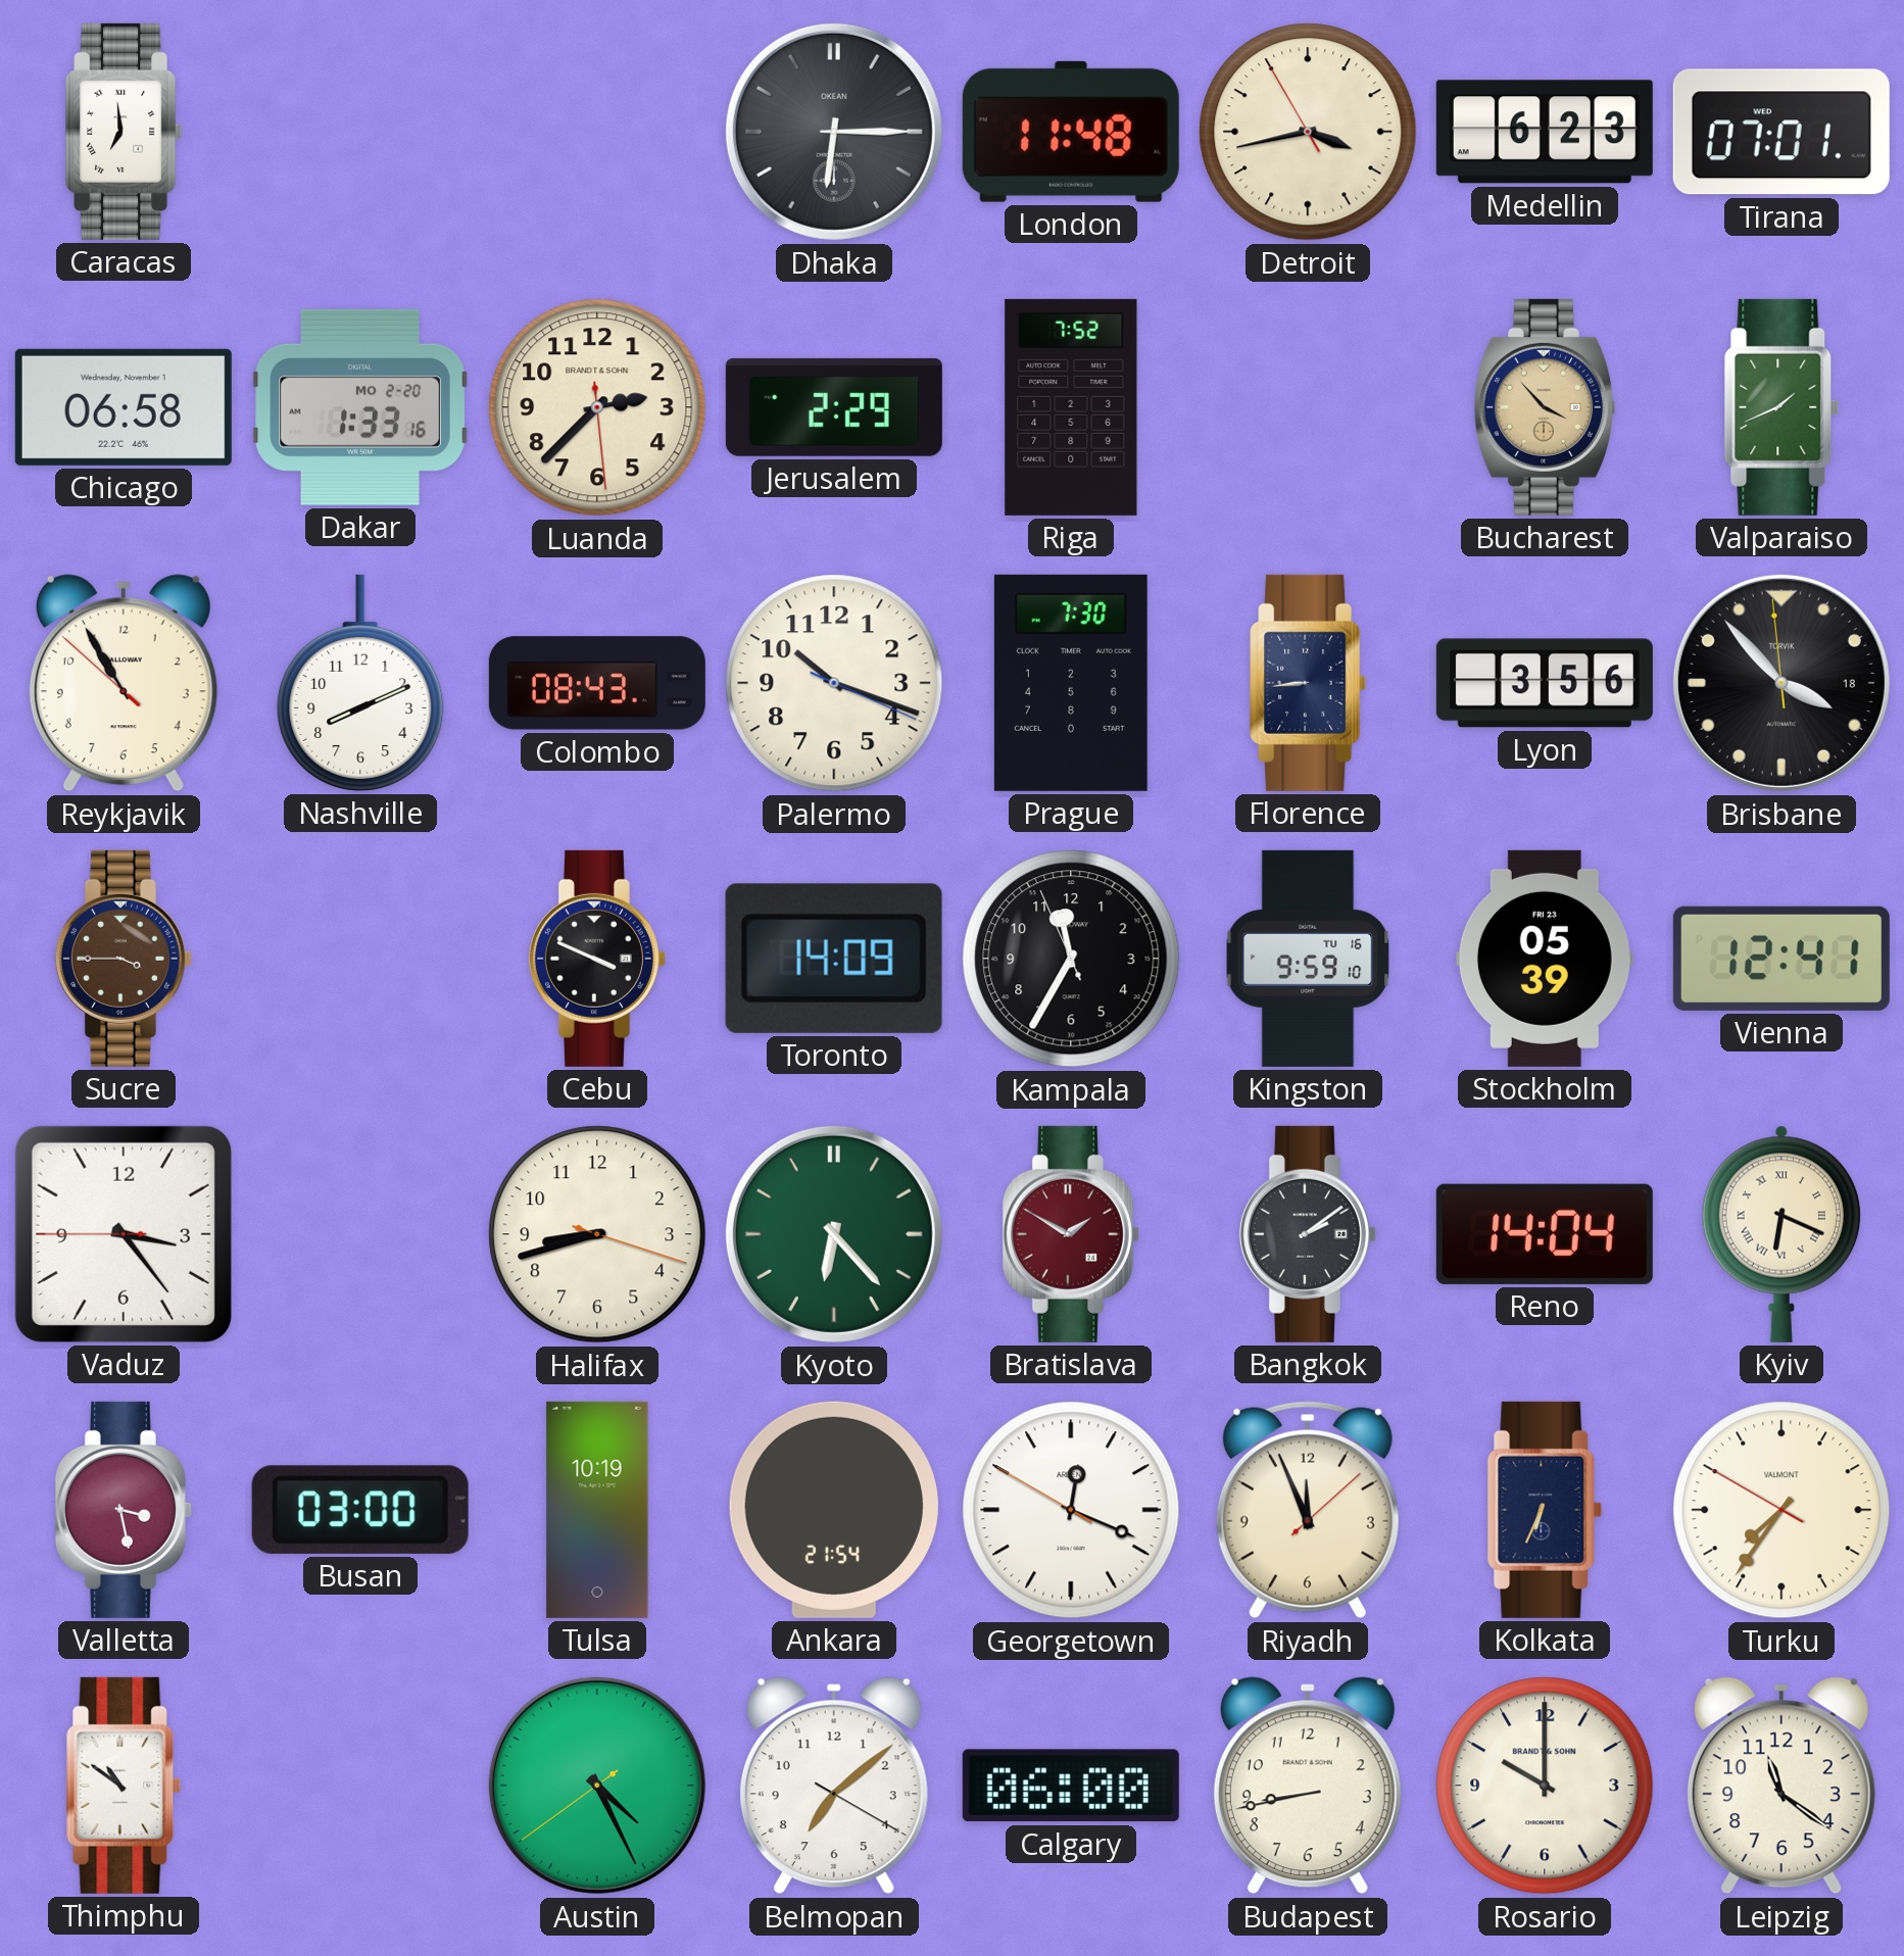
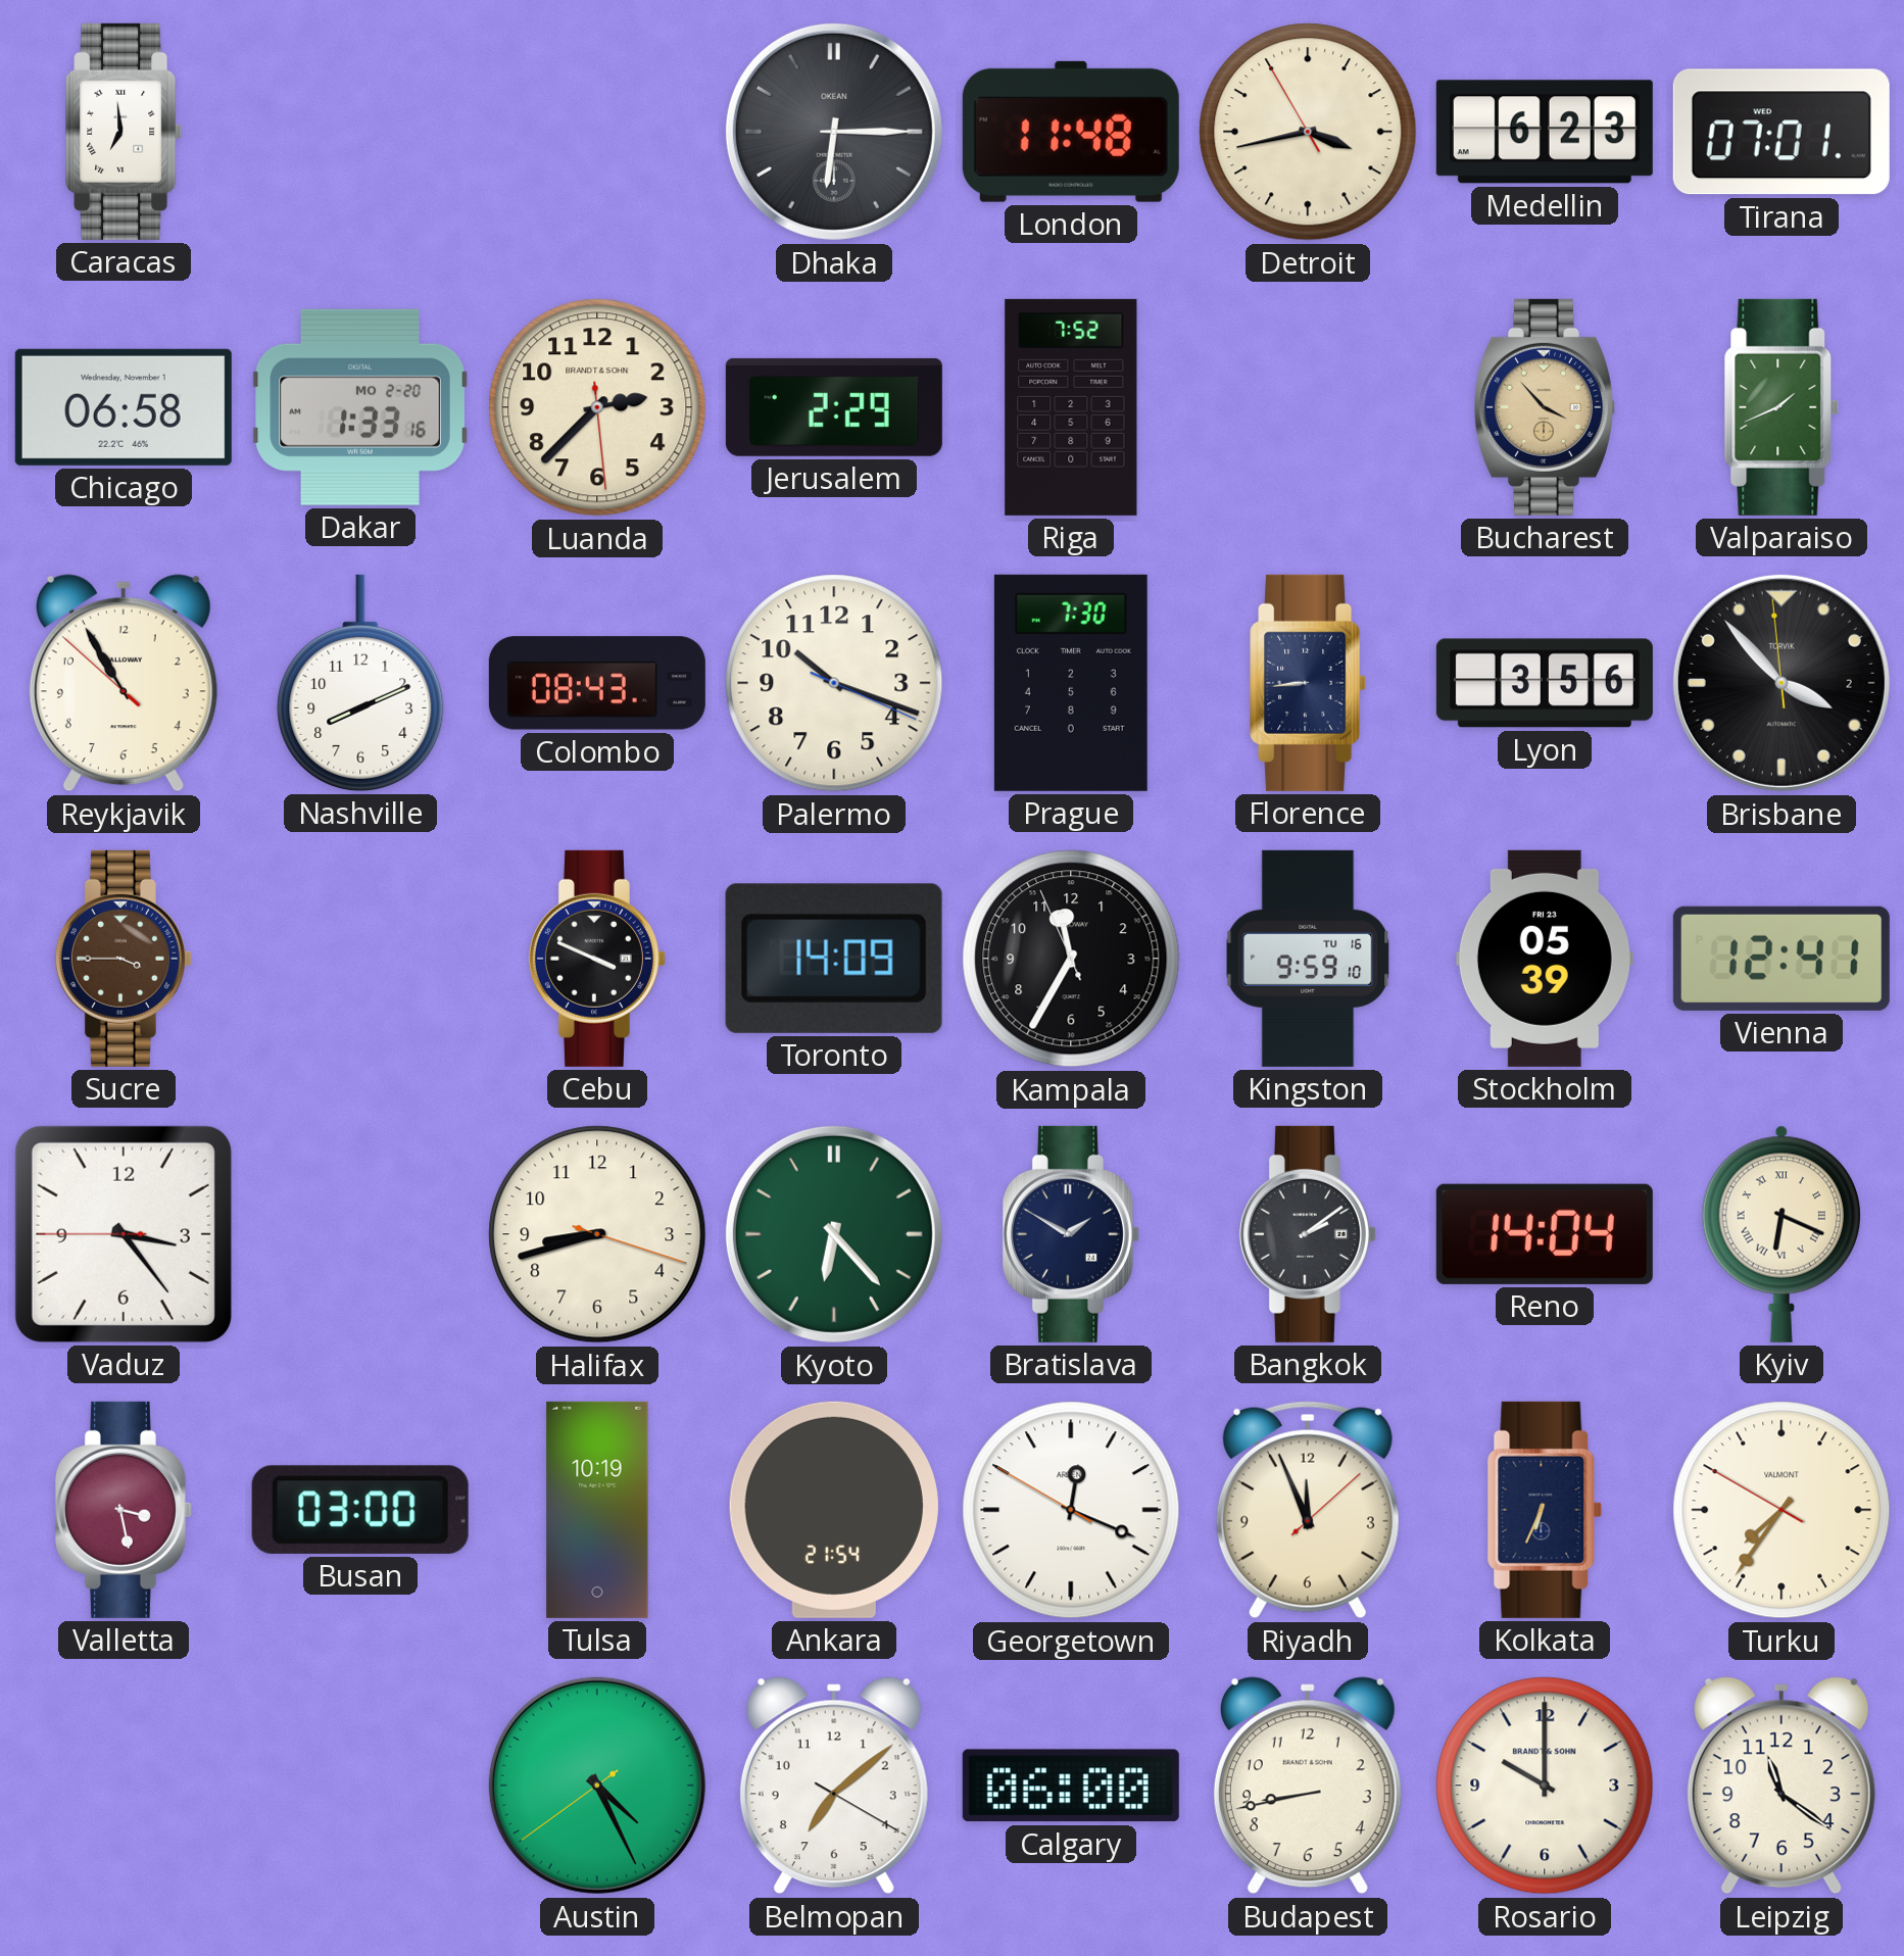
Brisbane date: 18 -> 2
Bratislava dial: burgundy -> navy
Thimphu: 10:51 -> none
